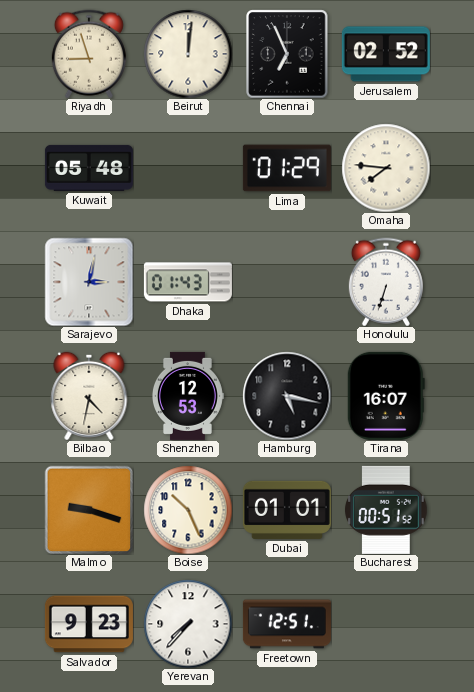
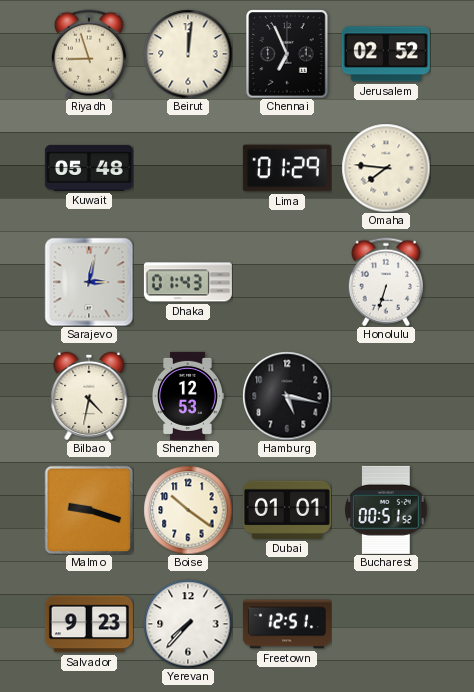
Tirana: 16:07 -> none
Boise: 10:26 -> 10:21
